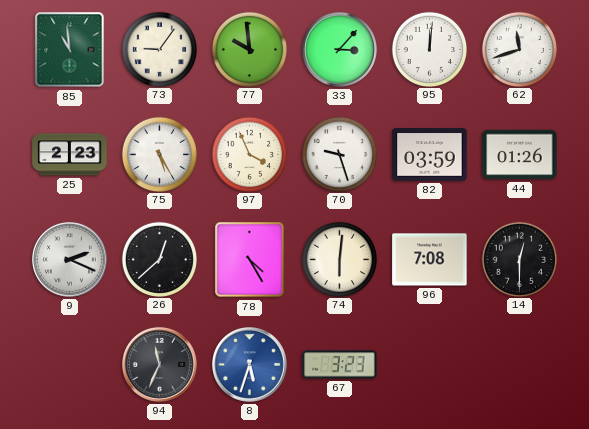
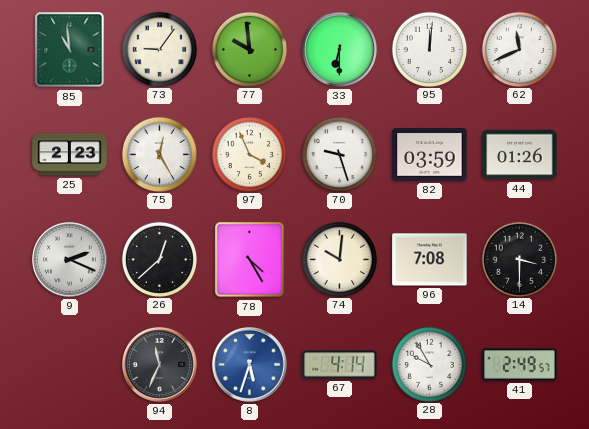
33: 3:07 -> 6:30
62: 11:42 -> 11:41
75: 5:25 -> 12:25
74: 6:01 -> 10:01
14: 12:30 -> 3:30
67: 3:23 -> 4:14
28: none -> 9:55
41: none -> 2:49
